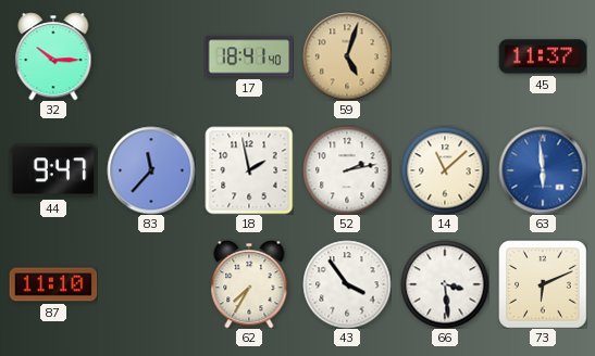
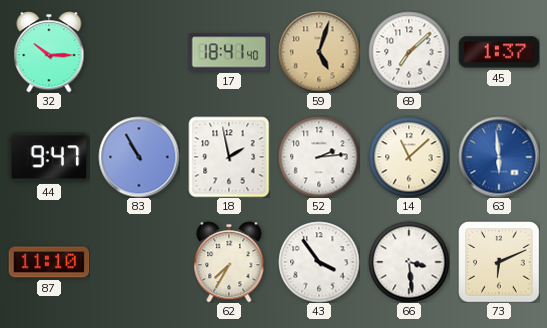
69: none -> 7:08
45: 11:37 -> 1:37
83: 11:37 -> 10:55
52: 2:13 -> 2:14
